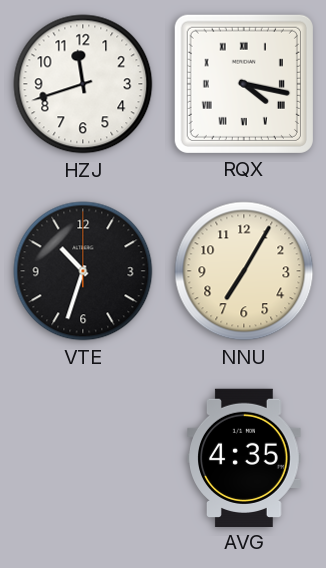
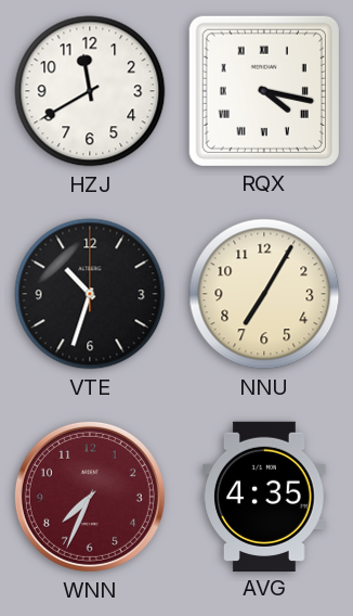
HZJ: 11:42 -> 11:40
WNN: none -> 7:34
